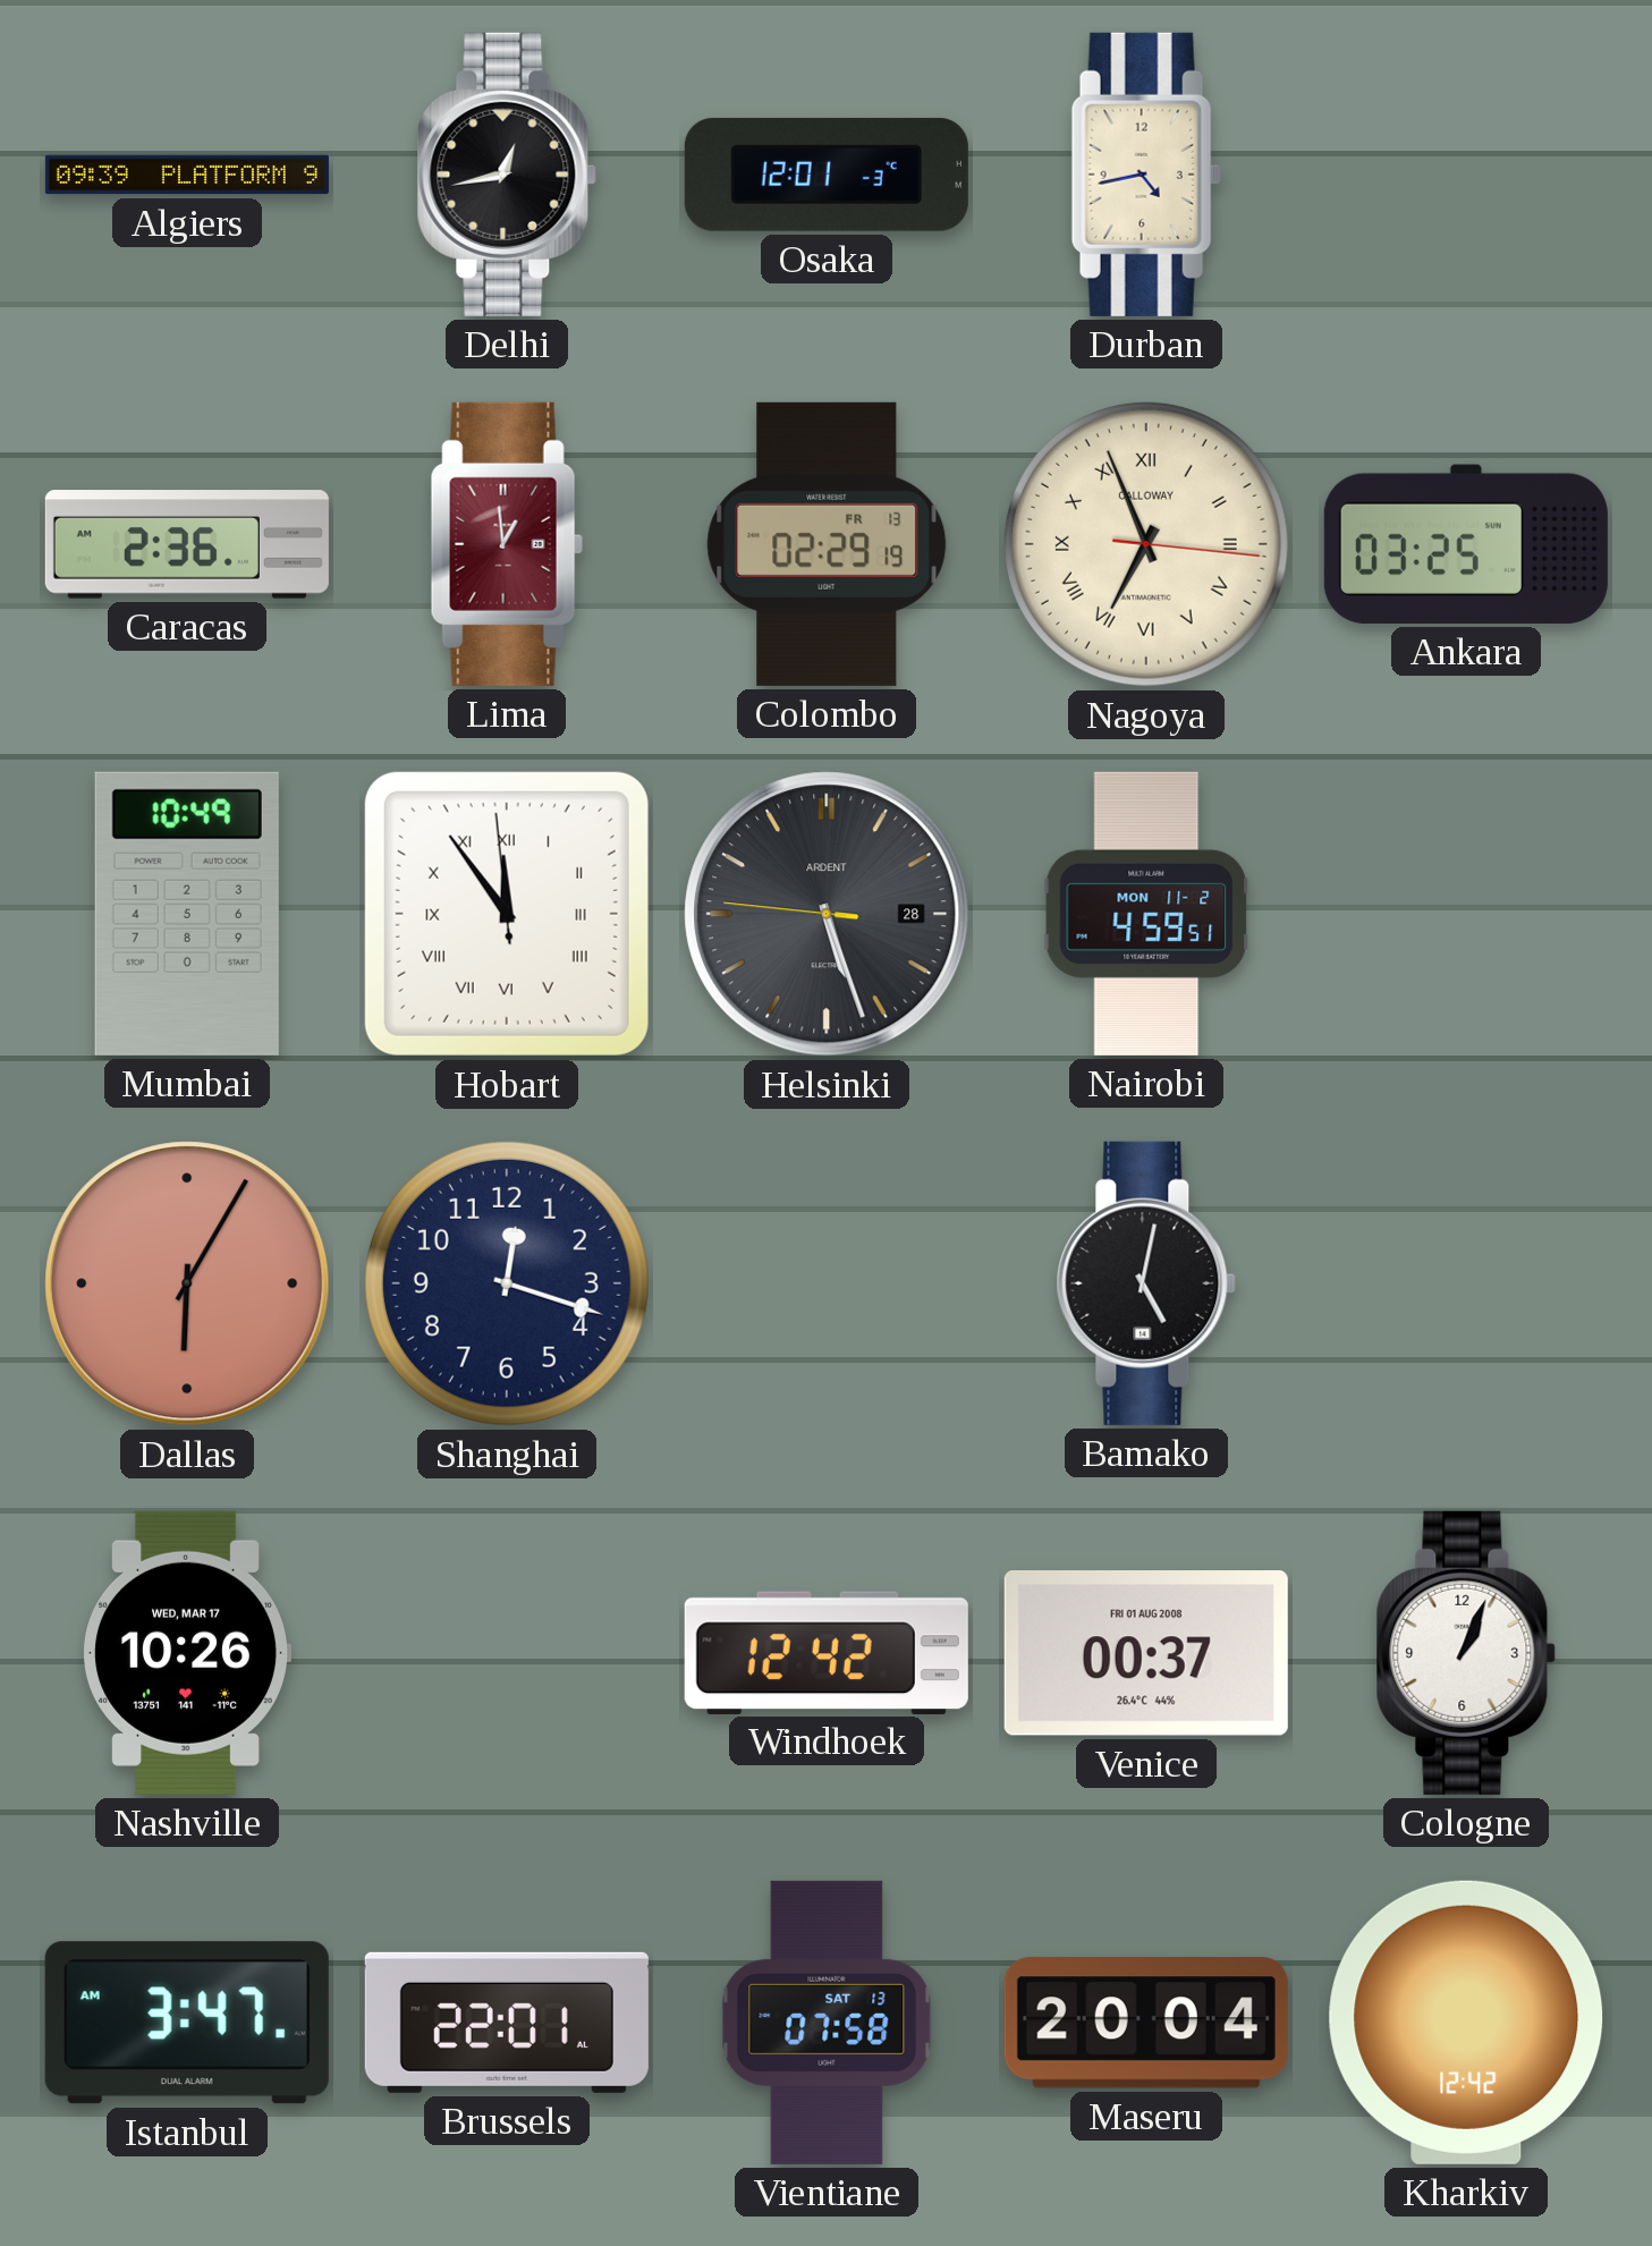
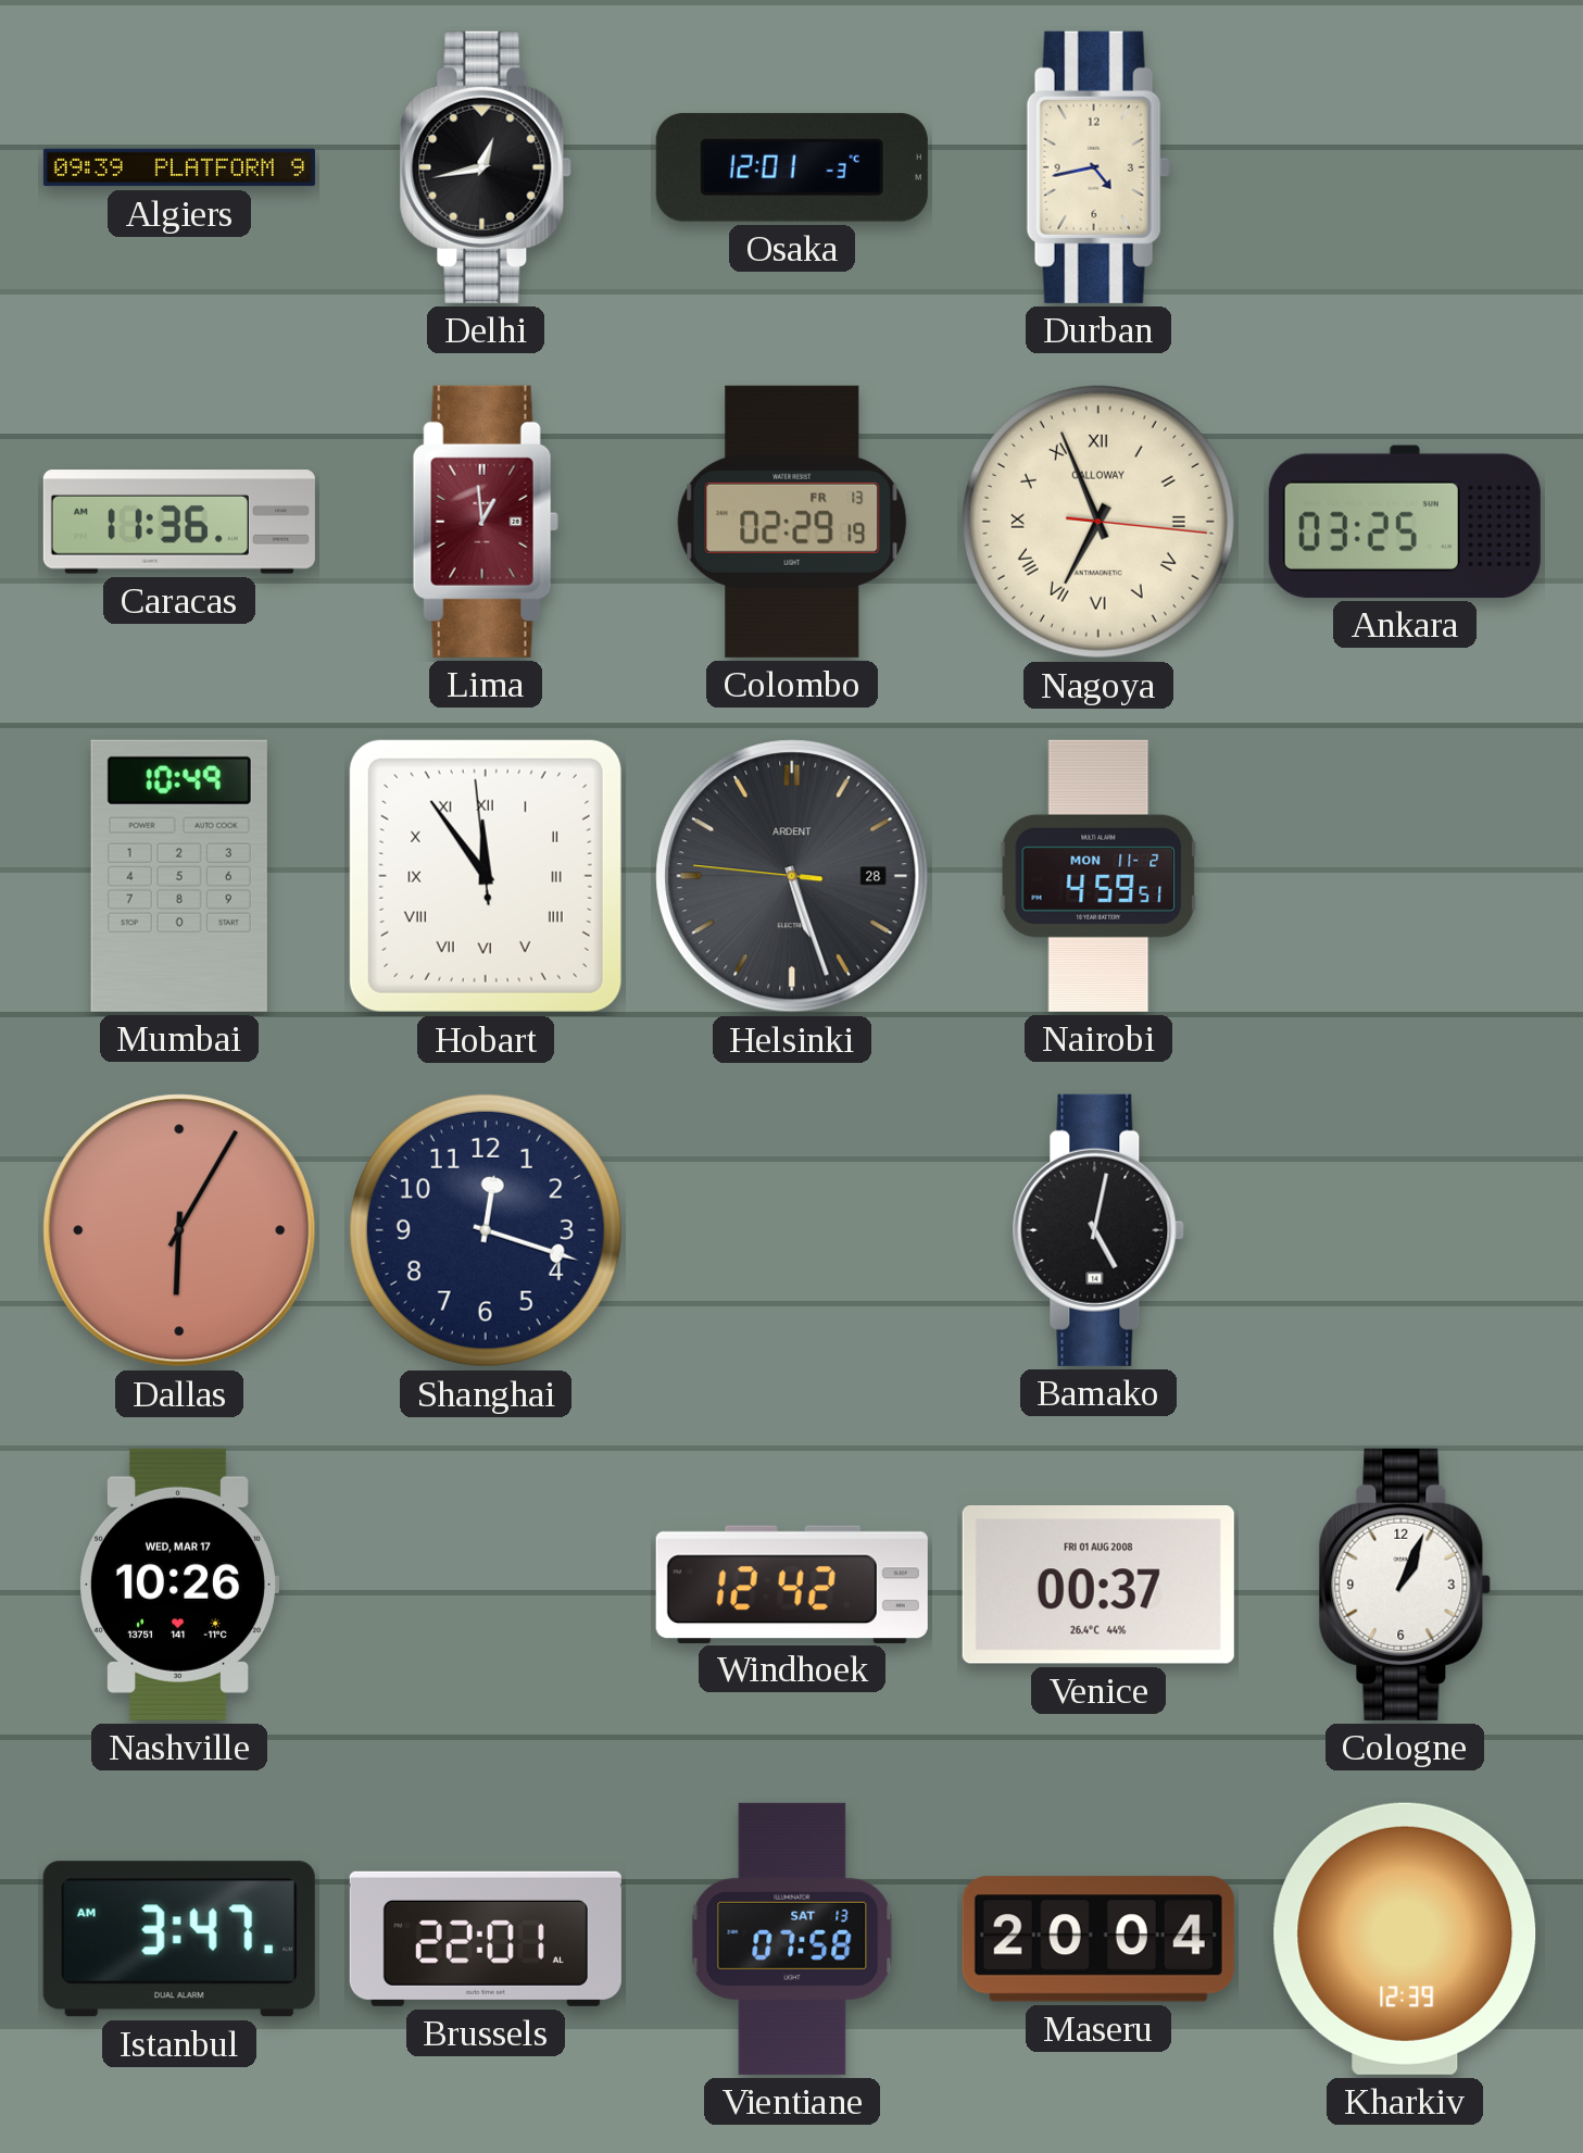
Caracas: 2:36 -> 11:36
Kharkiv: 12:42 -> 12:39
